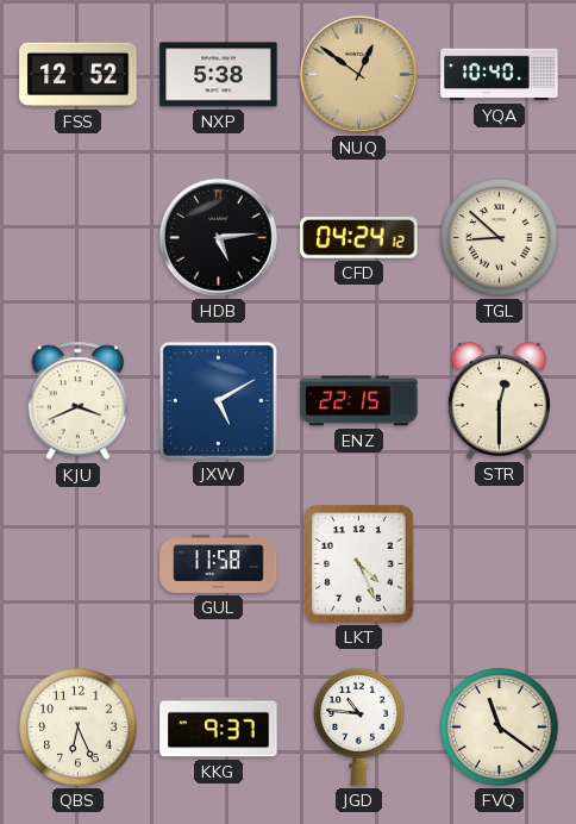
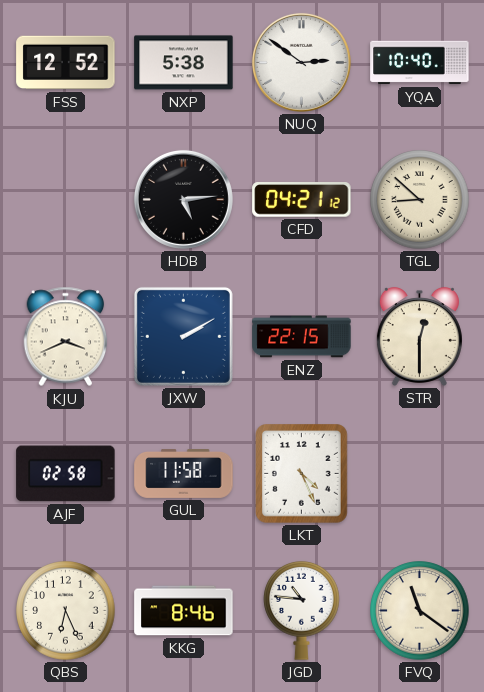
NUQ: 12:51 -> 2:51
NUQ dial: champagne -> white
CFD: 04:24 -> 04:21
JXW: 5:10 -> 2:10
AJF: none -> 02:58
KKG: 9:37 -> 8:46
